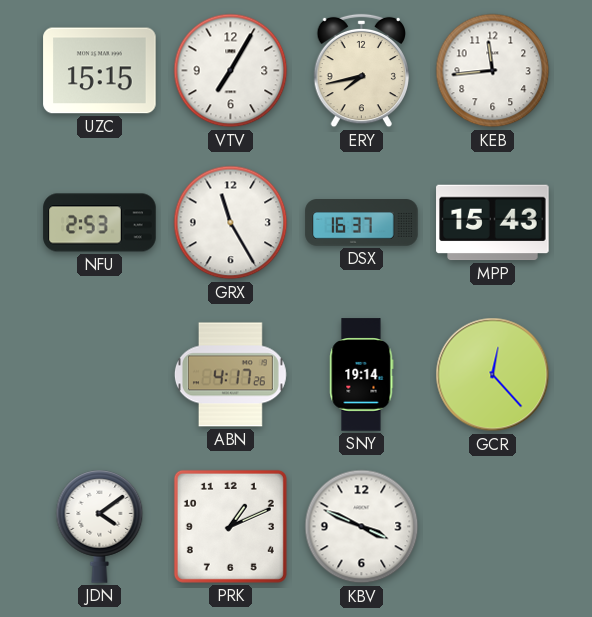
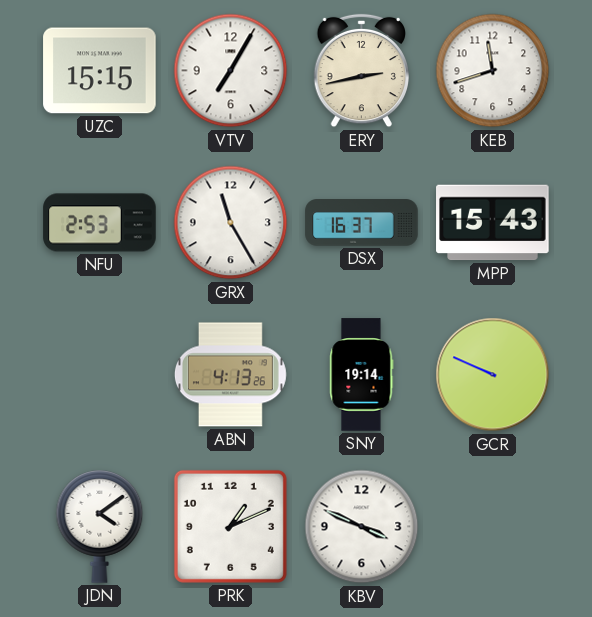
ERY: 7:43 -> 2:43
KEB: 11:44 -> 11:42
ABN: 4:17 -> 4:13
GCR: 12:23 -> 9:49
